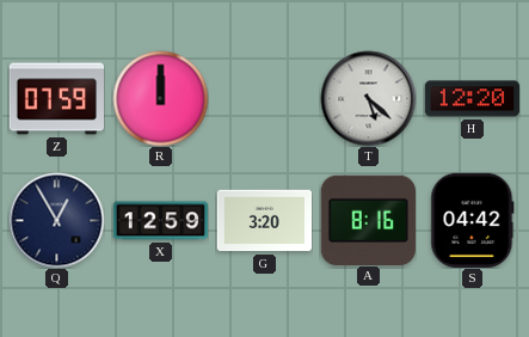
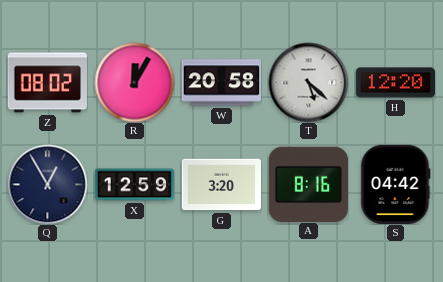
Z: 07:59 -> 08:02
R: 12:00 -> 12:05
W: none -> 20:58
